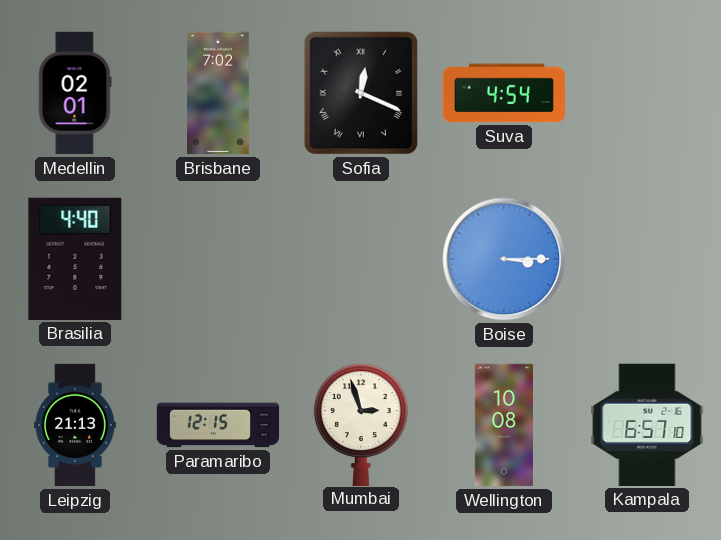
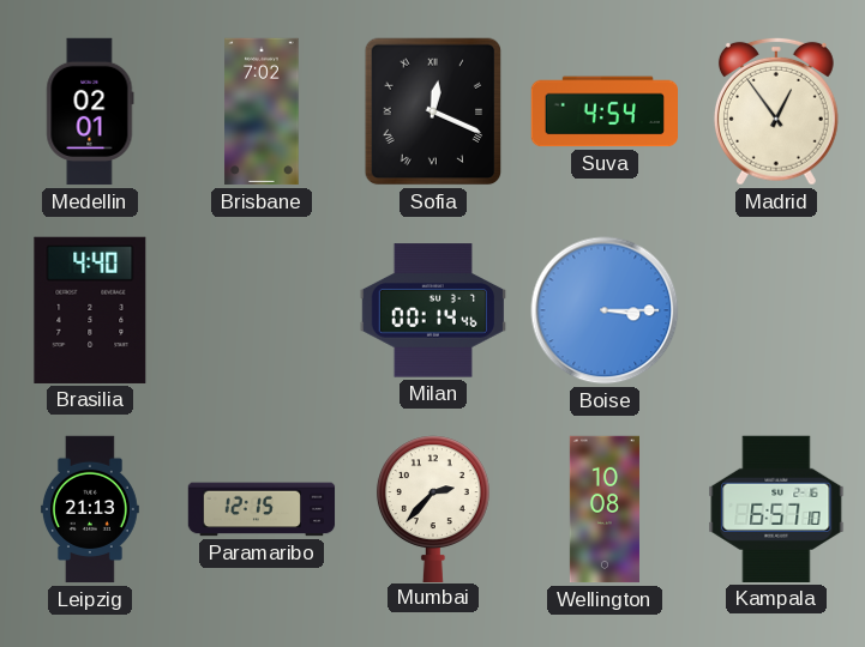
Madrid: none -> 12:54
Milan: none -> 00:14
Mumbai: 2:57 -> 2:37
